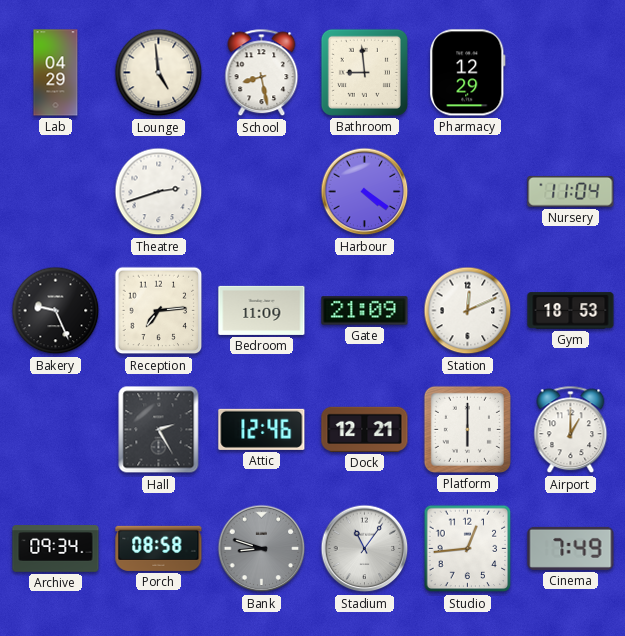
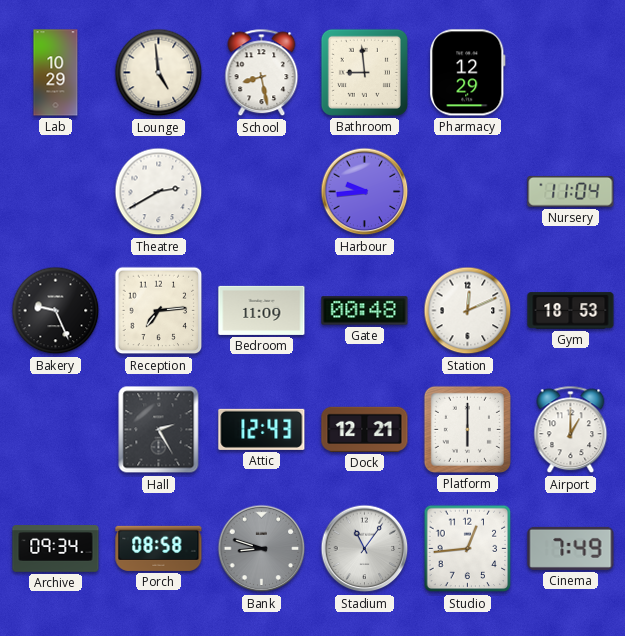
Lab: 04:29 -> 10:29
Theatre: 2:42 -> 2:40
Harbour: 4:21 -> 9:44
Gate: 21:09 -> 00:48
Attic: 12:46 -> 12:43
